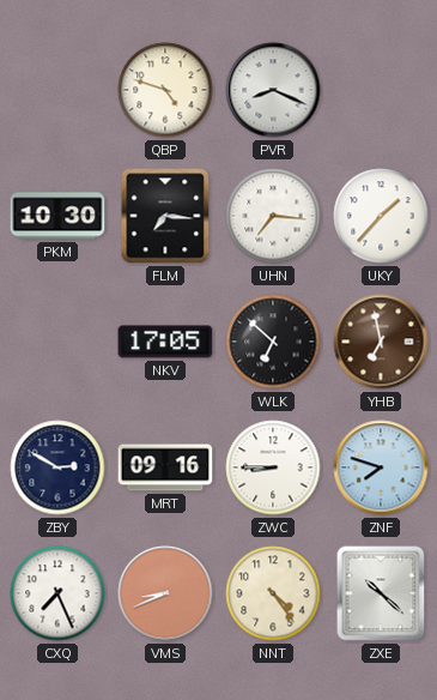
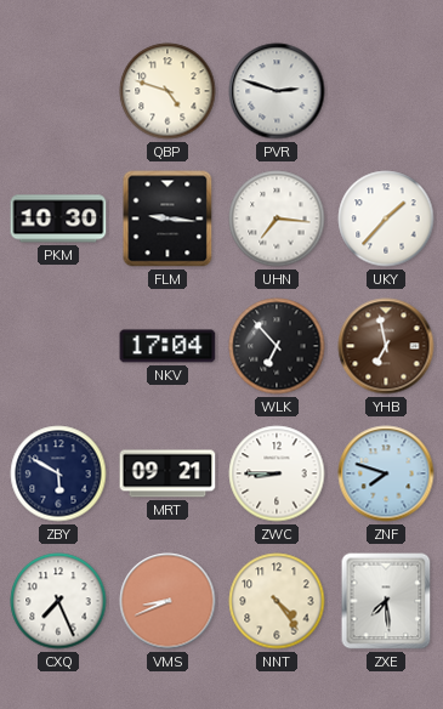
PVR: 8:19 -> 2:48
FLM: 7:16 -> 9:16
NKV: 17:05 -> 17:04
WLK: 6:52 -> 6:53
ZBY: 2:50 -> 5:50
MRT: 09:16 -> 09:21
ZXE: 10:22 -> 7:29
